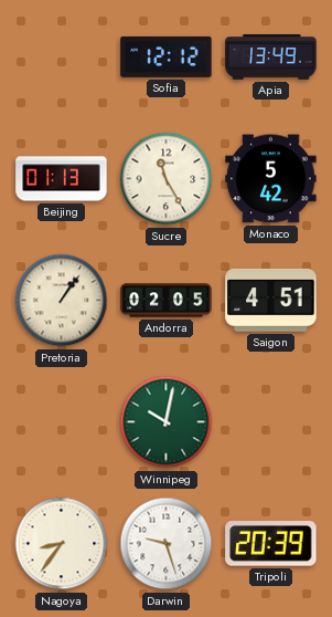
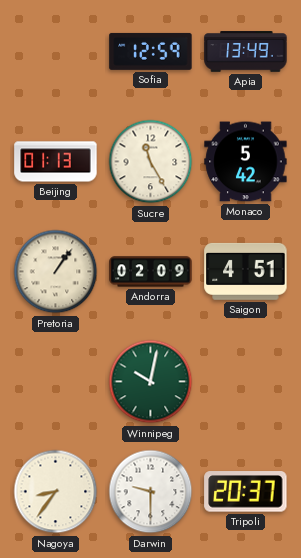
Sofia: 12:12 -> 12:59
Andorra: 02:05 -> 02:09
Darwin: 9:27 -> 9:30
Tripoli: 20:39 -> 20:37
